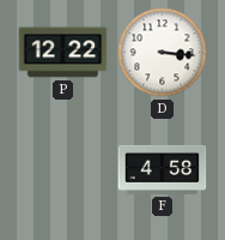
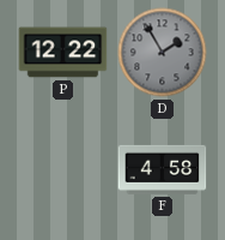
D: 3:16 -> 1:55
D dial: white -> grey
